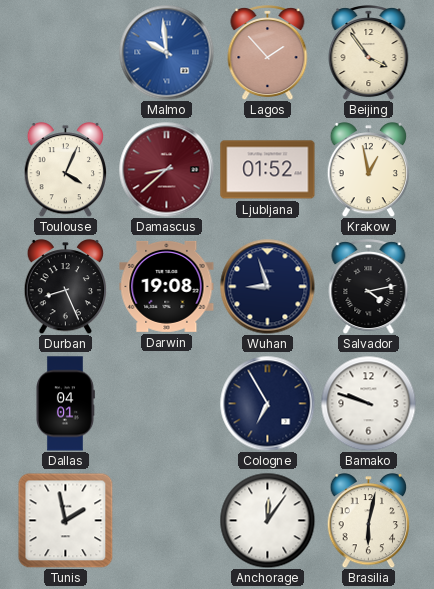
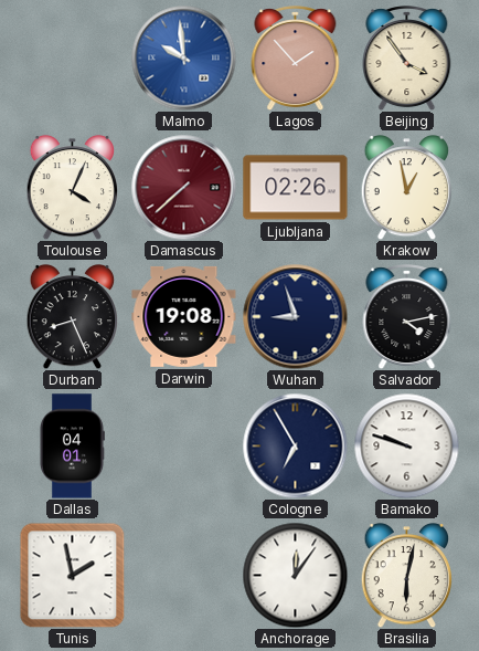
Damascus: 8:38 -> 7:38
Ljubljana: 01:52 -> 02:26
